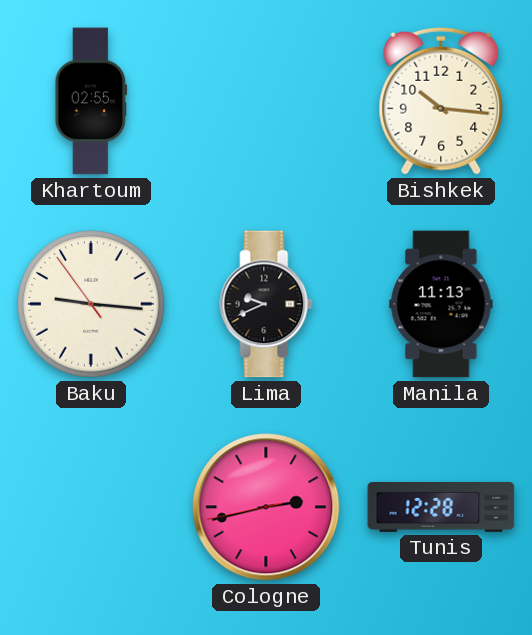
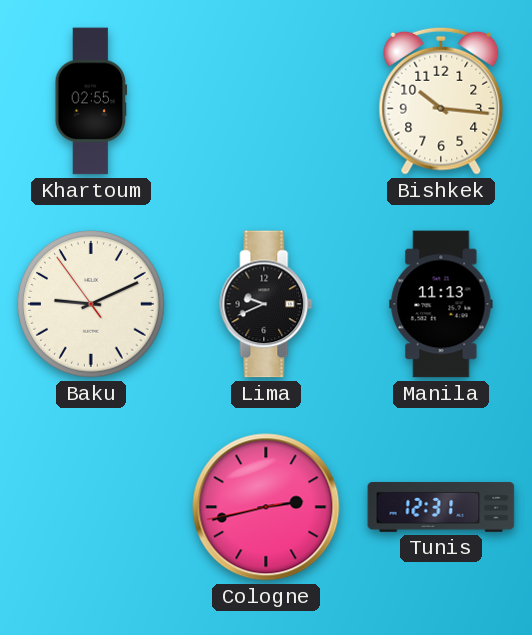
Baku: 9:15 -> 9:10
Tunis: 12:28 -> 12:31
